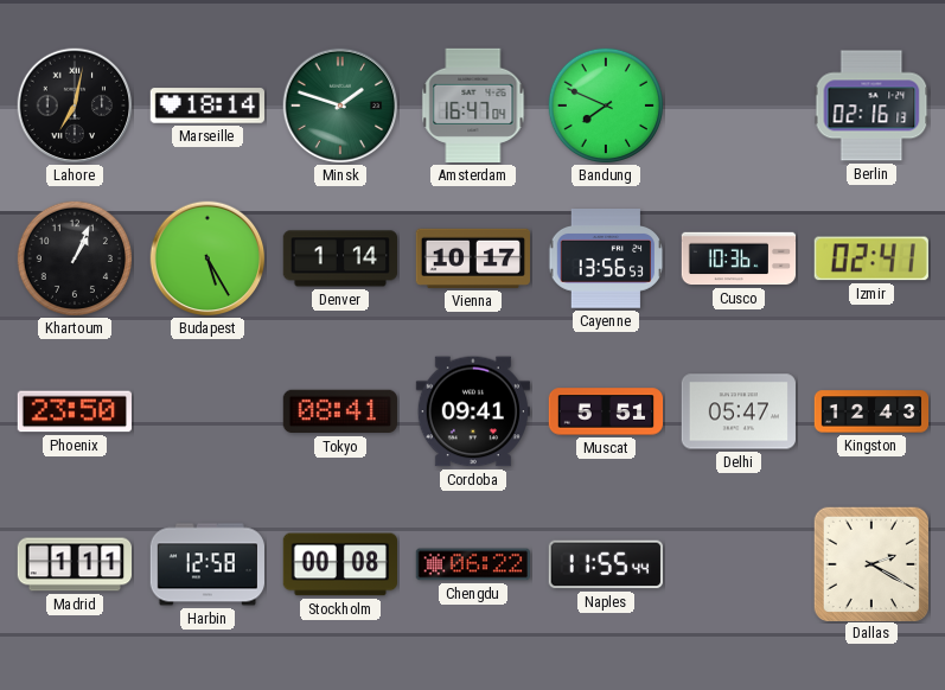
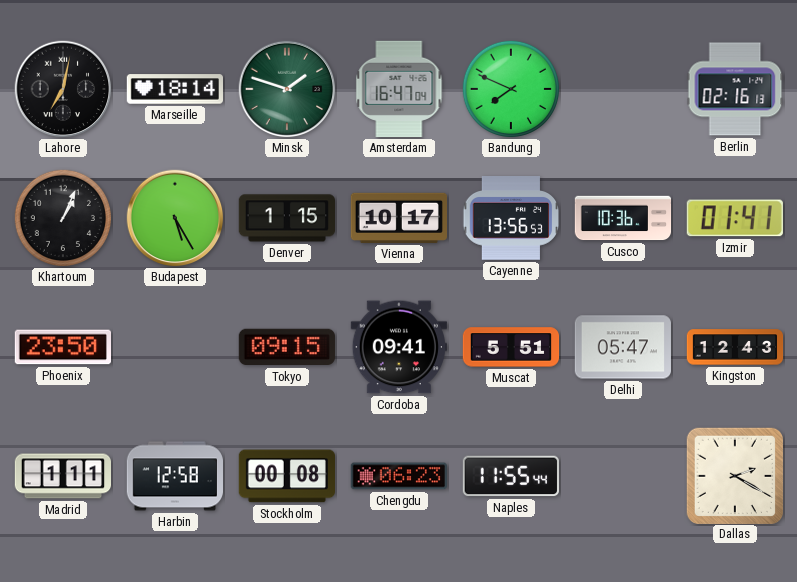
Denver: 1:14 -> 1:15
Izmir: 02:41 -> 01:41
Tokyo: 08:41 -> 09:15
Chengdu: 06:22 -> 06:23
